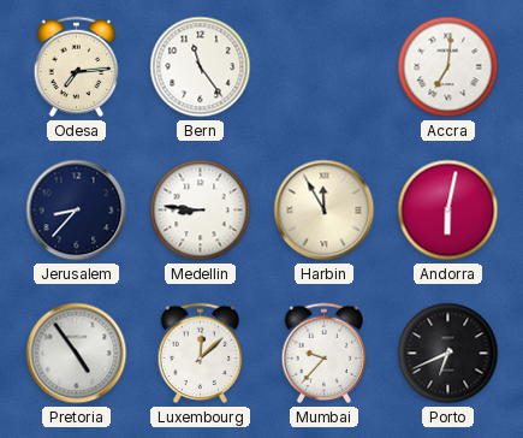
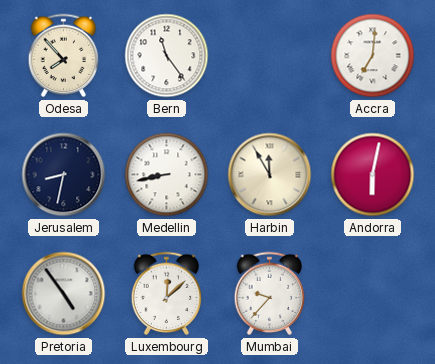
Odesa: 7:14 -> 7:53
Jerusalem: 8:37 -> 8:32
Medellin: 8:46 -> 8:43
Porto: 6:41 -> none
